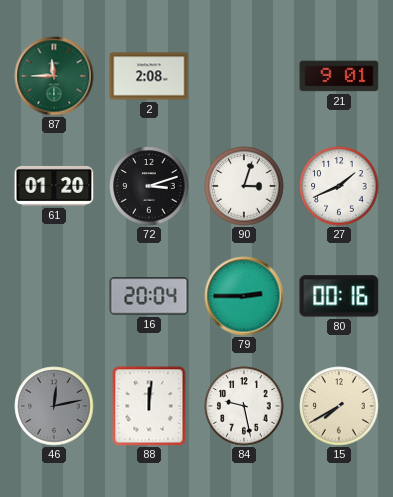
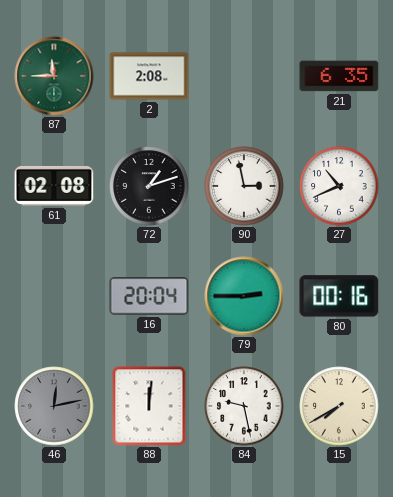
21: 9:01 -> 6:35
61: 01:20 -> 02:08
72: 3:12 -> 1:12
90: 3:03 -> 2:58
27: 1:41 -> 10:41
